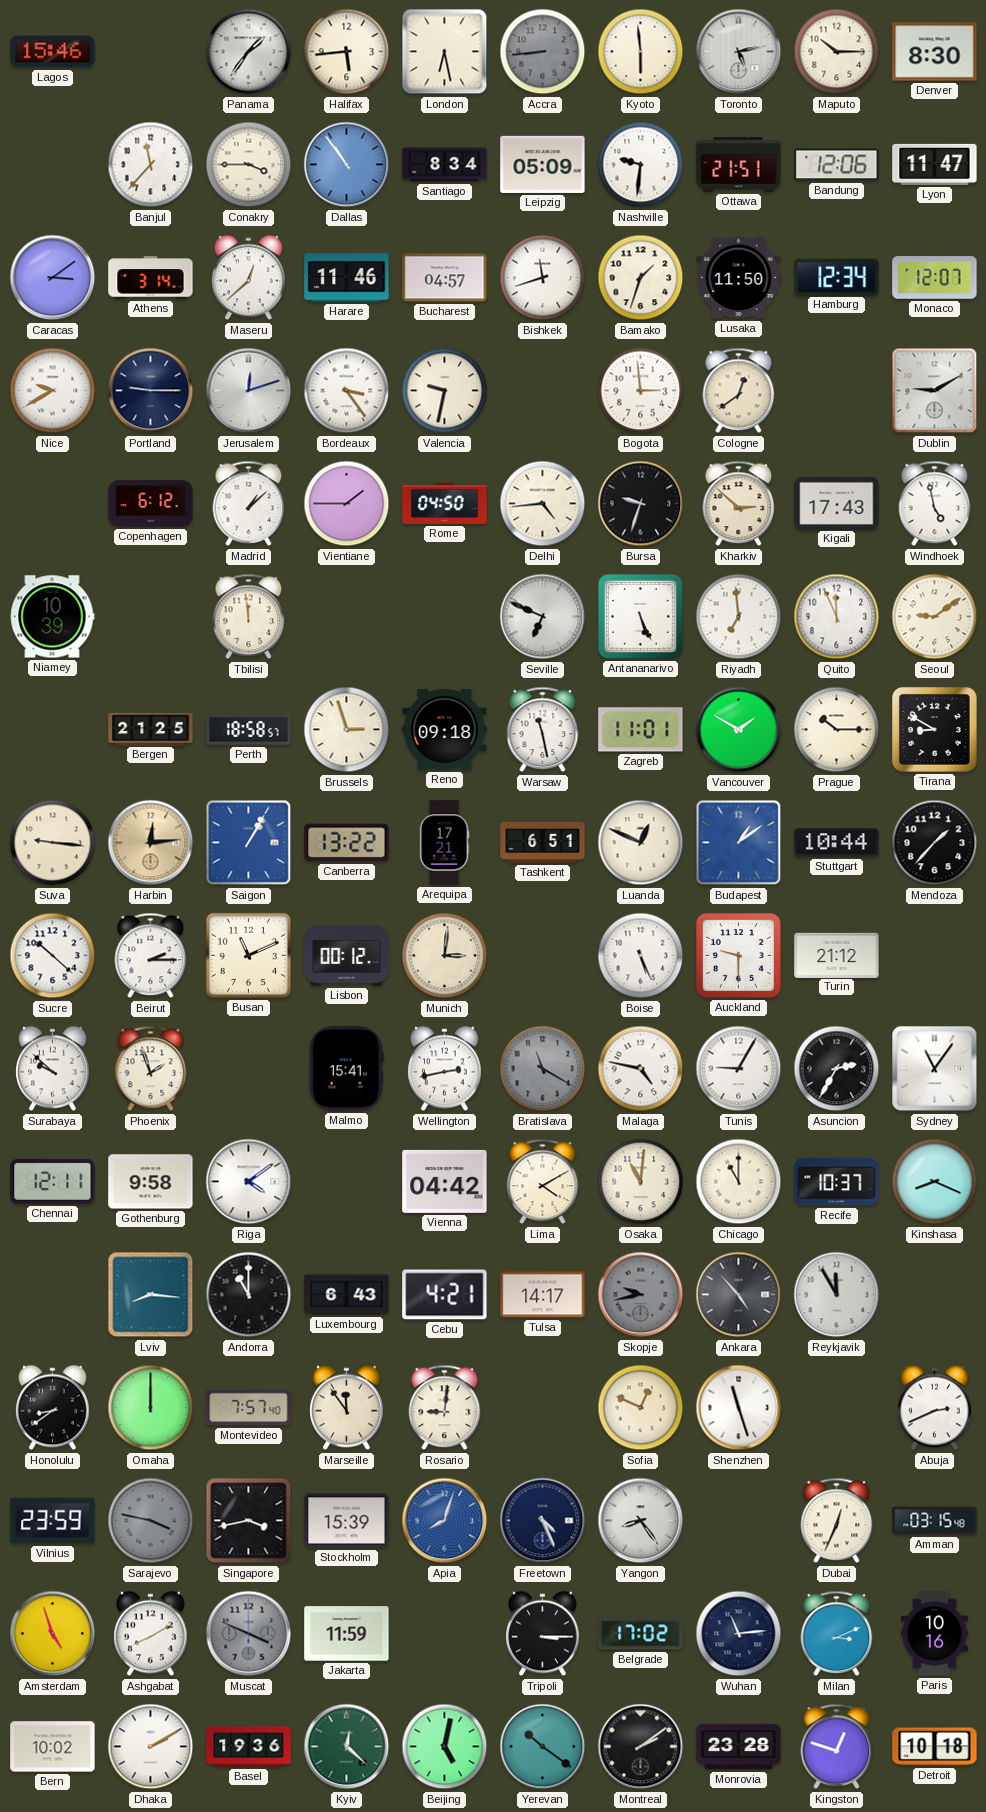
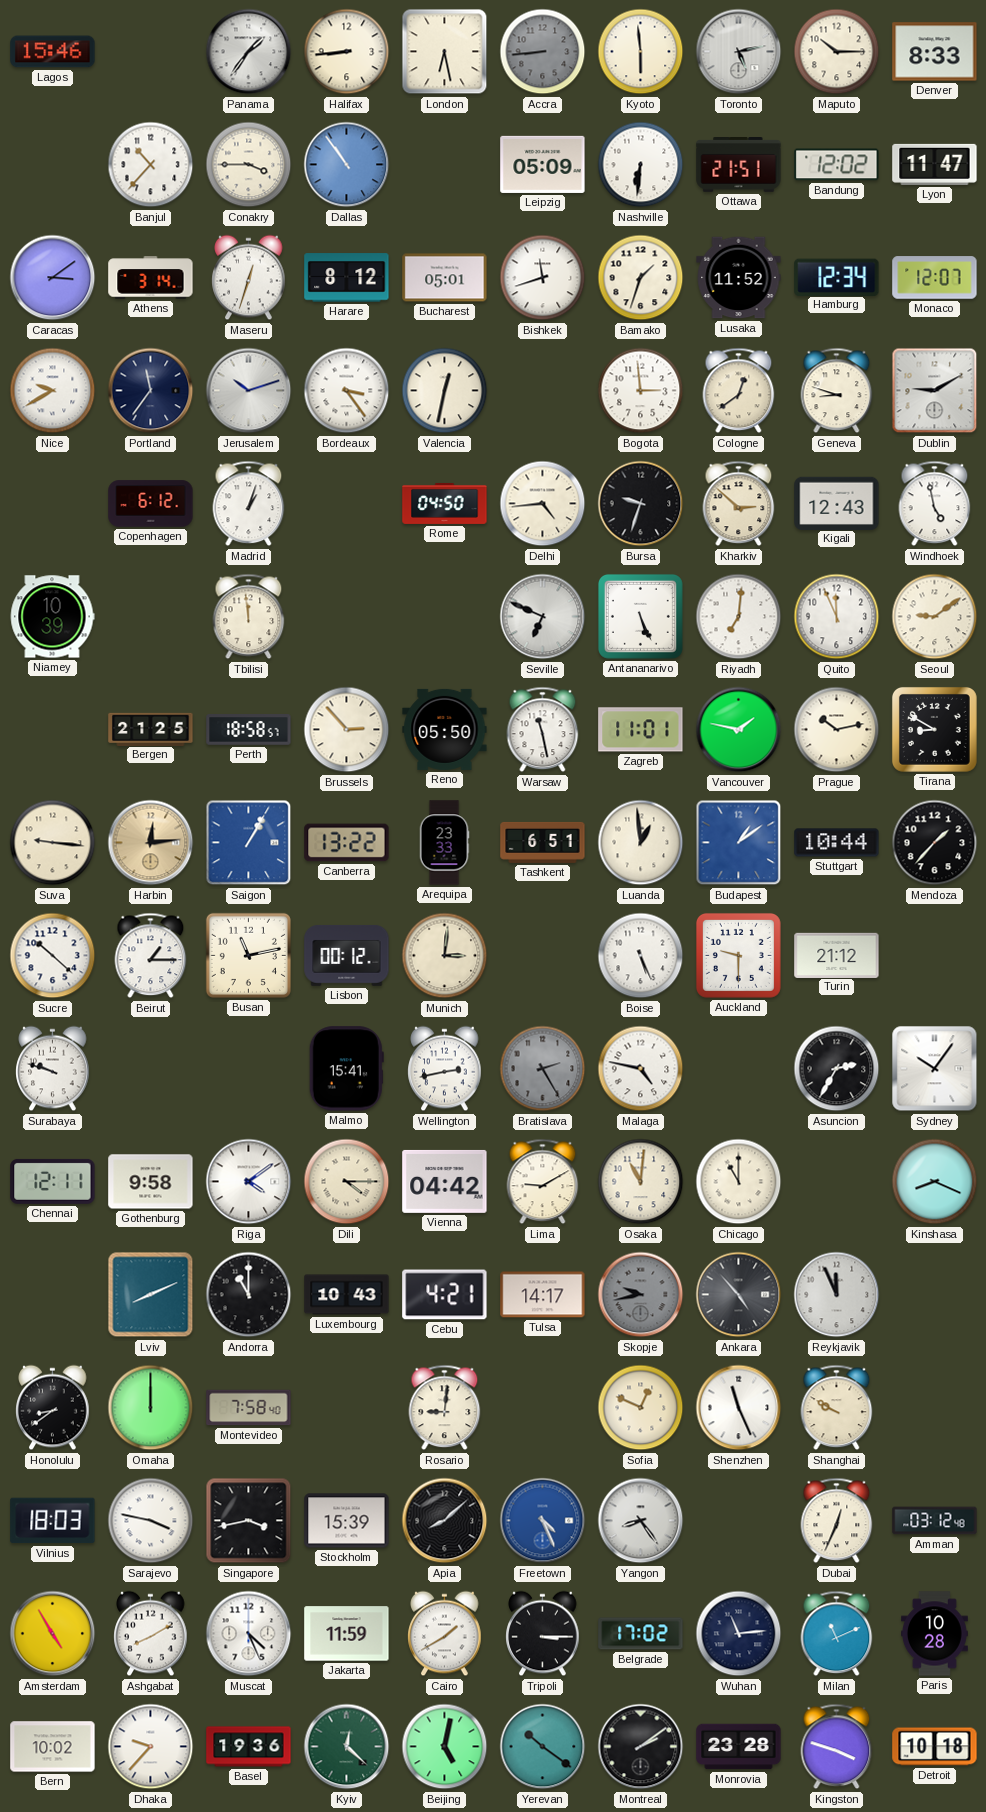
Halifax: 5:44 -> 8:44
Denver: 8:30 -> 8:33
Banjul: 11:37 -> 10:37
Santiago: 8:34 -> none
Nashville: 9:31 -> 6:31
Bandung: 12:06 -> 12:02
Maseru: 12:38 -> 12:33
Harare: 11:46 -> 8:12
Bucharest: 04:57 -> 05:01
Lusaka: 11:50 -> 11:52
Portland: 9:15 -> 11:36
Jerusalem: 12:12 -> 10:12
Valencia: 9:32 -> 12:32
Geneva: none -> 8:48
Madrid: 1:08 -> 1:03
Vientiane: 1:45 -> none
Kigali: 17:43 -> 12:43
Riyadh: 6:59 -> 7:01
Brussels: 2:57 -> 2:53
Reno: 09:18 -> 05:50
Vancouver: 1:50 -> 1:47
Prague: 10:15 -> 10:13
Arequipa: 17:21 -> 23:33
Luanda: 12:49 -> 12:59
Beirut: 2:15 -> 1:15
Busan: 11:11 -> 11:13
Surabaya: 9:52 -> 9:48
Phoenix: 1:57 -> none
Bratislava: 11:20 -> 2:25
Tunis: 9:05 -> none
Sydney: 11:06 -> 10:06
Dili: none -> 4:15
Lima: 4:10 -> 9:10
Recife: 10:37 -> none
Lviv: 8:16 -> 8:11
Luxembourg: 6:43 -> 10:43
Reykjavik: 11:55 -> 11:56
Montevideo: 7:57 -> 7:58
Marseille: 11:54 -> none
Shenzhen: 11:27 -> 11:26
Shanghai: none -> 9:50
Abuja: 2:41 -> none
Vilnius: 23:59 -> 18:03
Sarajevo dial: grey -> white
Apia: 8:03 -> 8:08
Apia dial: blue -> black
Freetown dial: navy -> blue
Amman: 03:15 -> 03:12
Amsterdam: 4:57 -> 4:55
Muscat: 3:49 -> 4:26
Muscat dial: grey -> white
Cairo: none -> 1:40
Milan: 3:11 -> 11:11
Paris: 10:16 -> 10:28
Dhaka: 2:10 -> 9:37
Kingston: 12:48 -> 3:48
